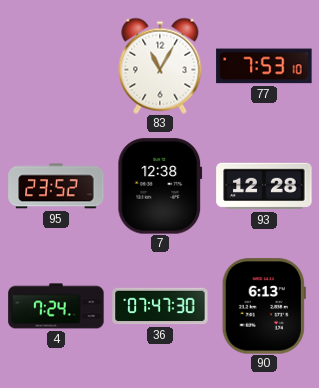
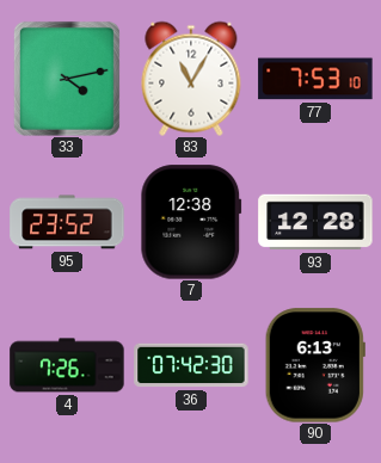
33: none -> 4:13
4: 7:24 -> 7:26
36: 07:47 -> 07:42
